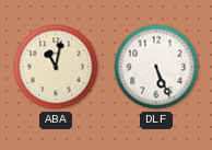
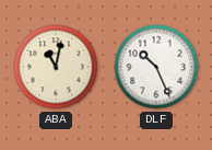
DLF: 5:26 -> 10:26
